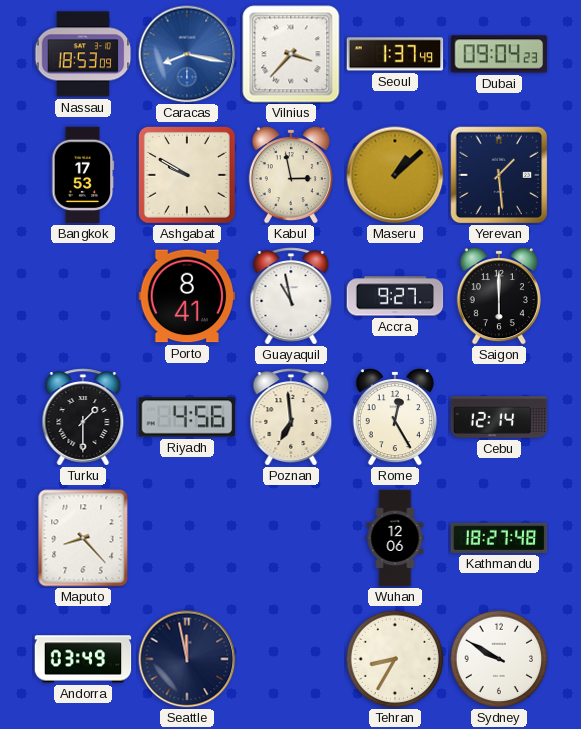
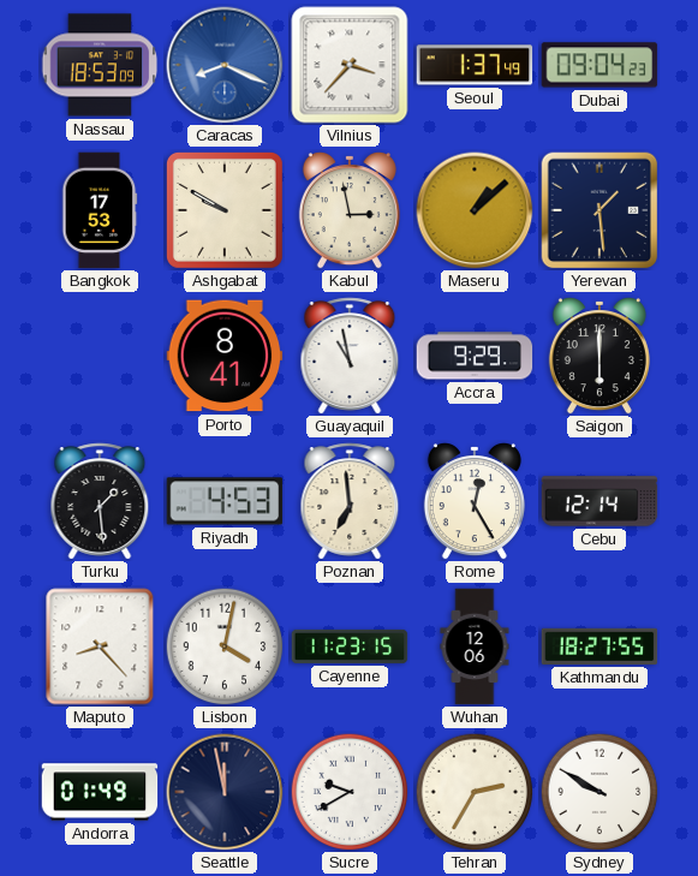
Caracas: 8:17 -> 8:19
Accra: 9:27 -> 9:29
Turku: 1:30 -> 1:29
Riyadh: 4:56 -> 4:53
Lisbon: none -> 4:02
Cayenne: none -> 11:23
Kathmandu: 18:27:48 -> 18:27:55
Andorra: 03:49 -> 01:49
Sucre: none -> 9:40
Tehran: 8:35 -> 2:35
